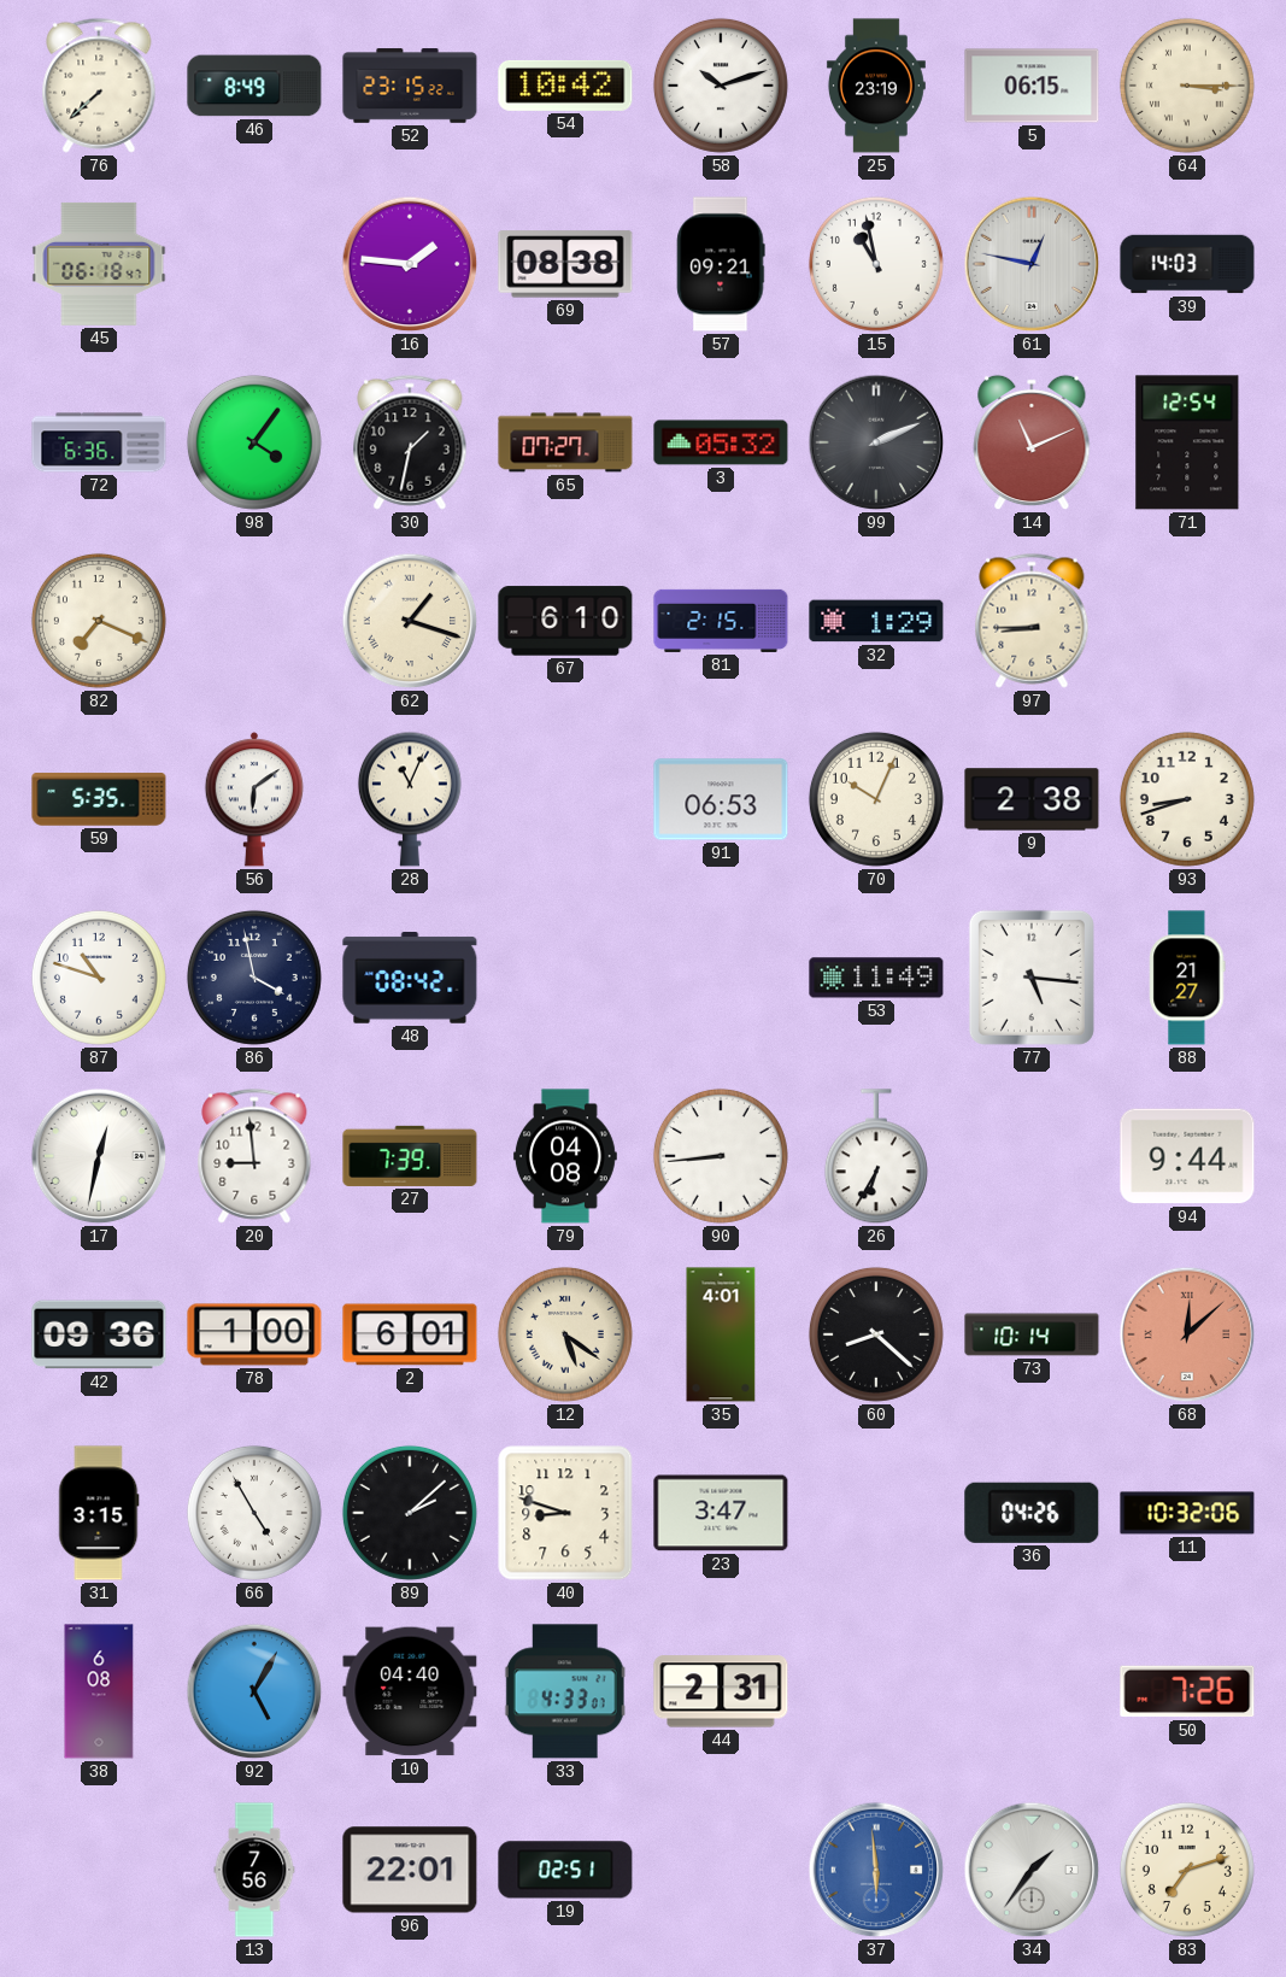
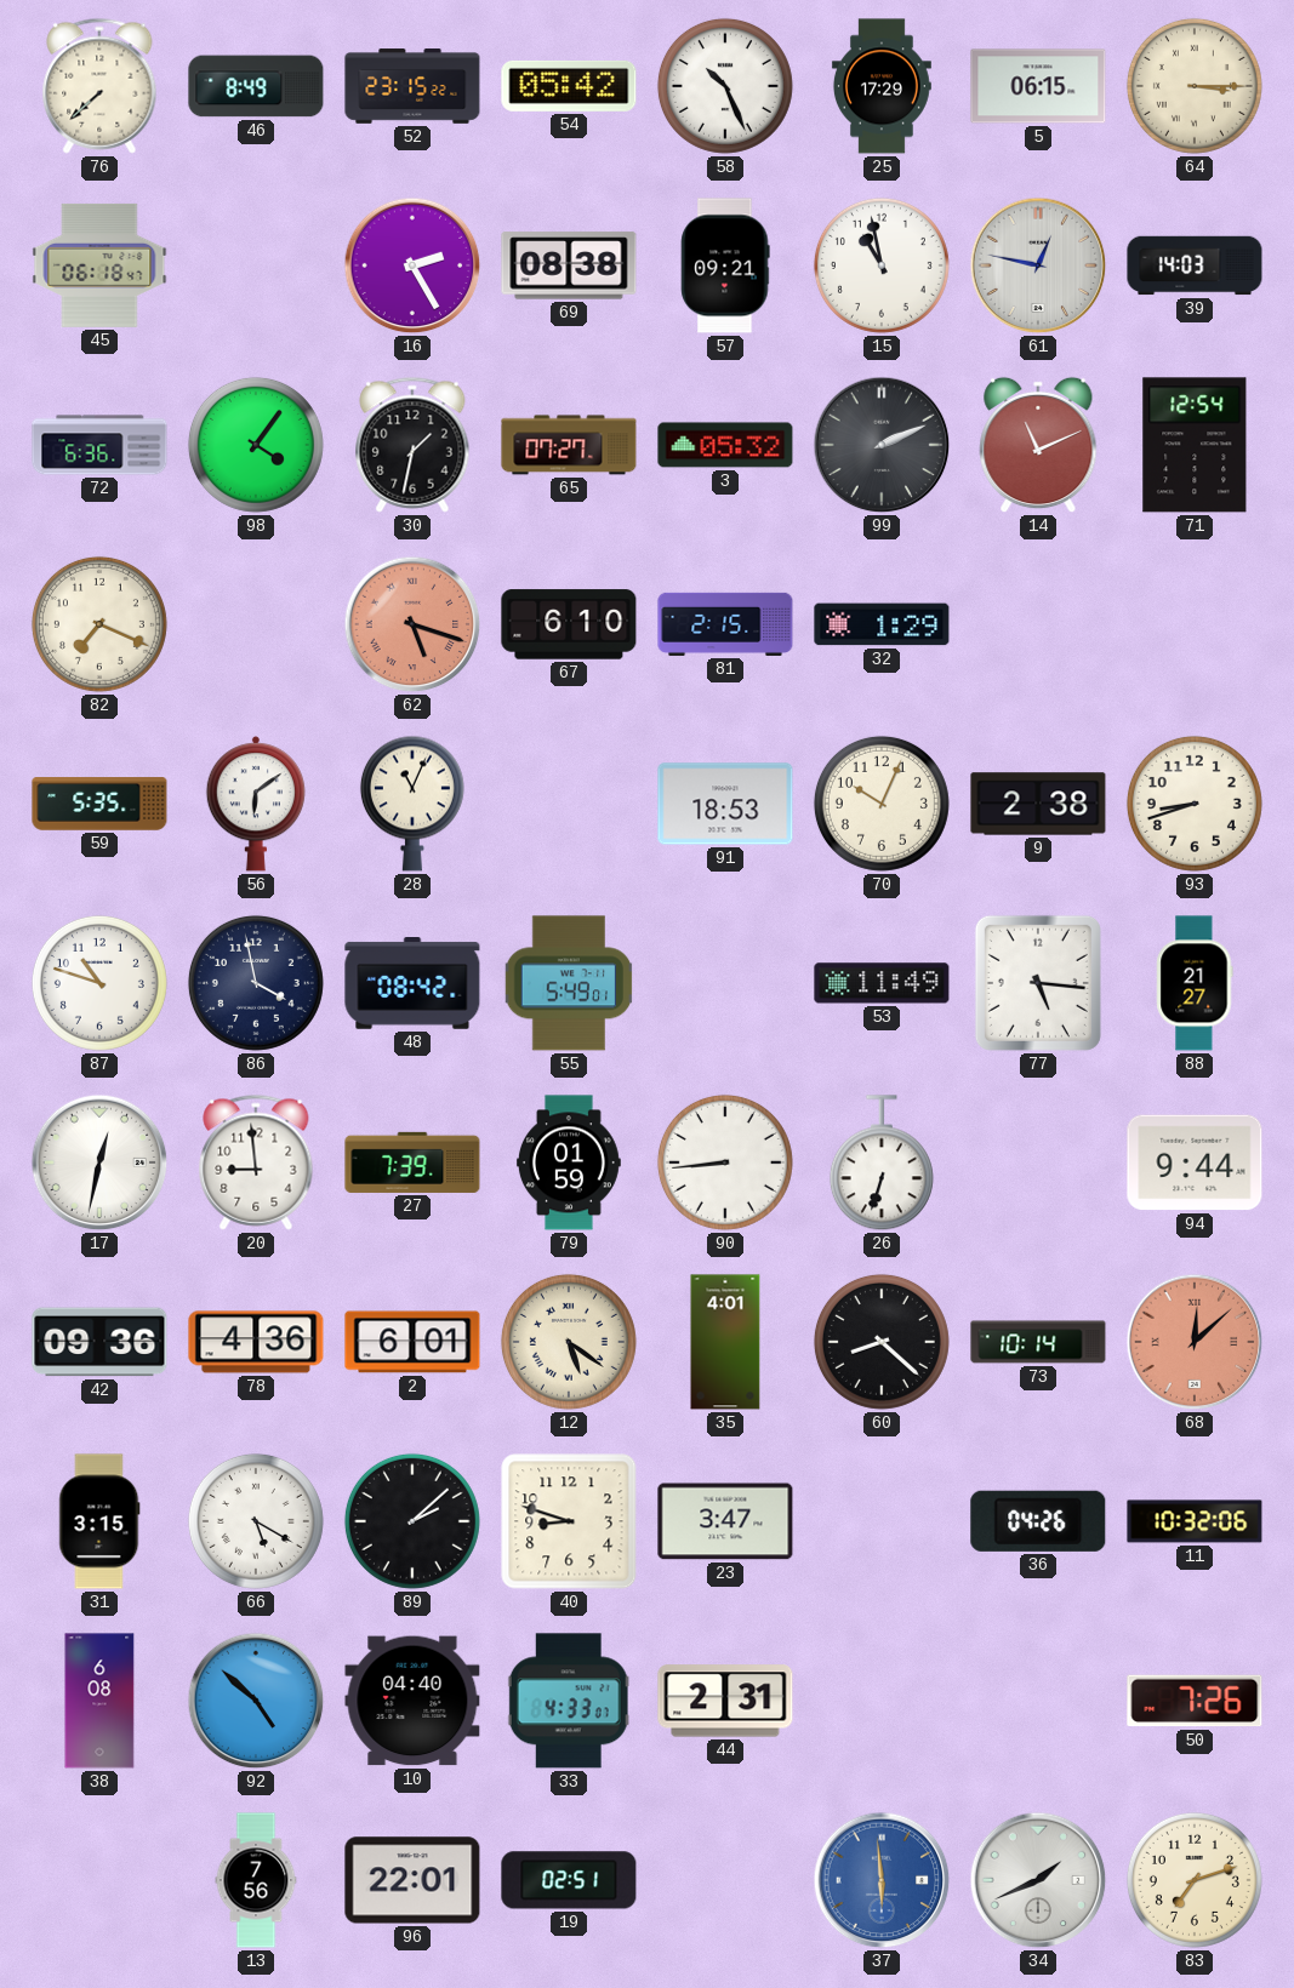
54: 10:42 -> 05:42
58: 10:12 -> 10:26
25: 23:19 -> 17:29
16: 1:46 -> 2:25
62: 1:18 -> 5:18
62 dial: cream -> salmon
97: 8:45 -> none
91: 06:53 -> 18:53
55: none -> 5:49
79: 04:08 -> 01:59
26: 6:35 -> 6:33
78: 1:00 -> 4:36
66: 4:55 -> 5:20
92: 5:05 -> 4:52
34: 1:36 -> 1:41
